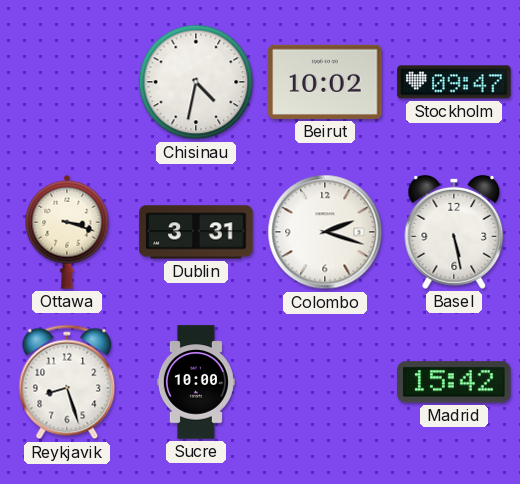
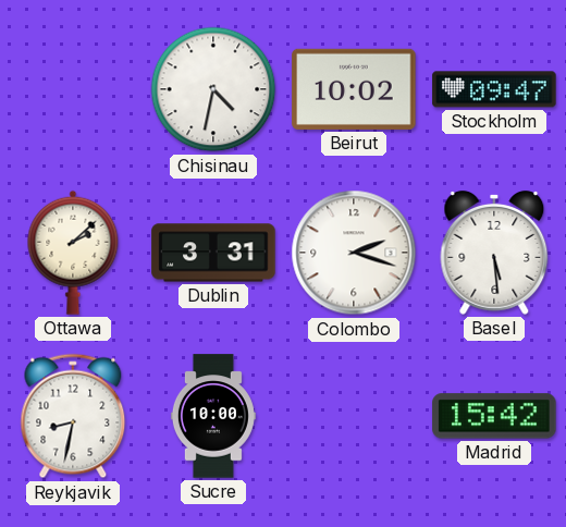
Ottawa: 3:18 -> 2:08
Basel: 5:28 -> 5:29
Reykjavik: 8:27 -> 8:32
